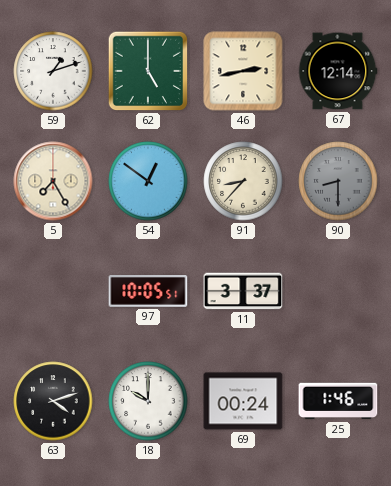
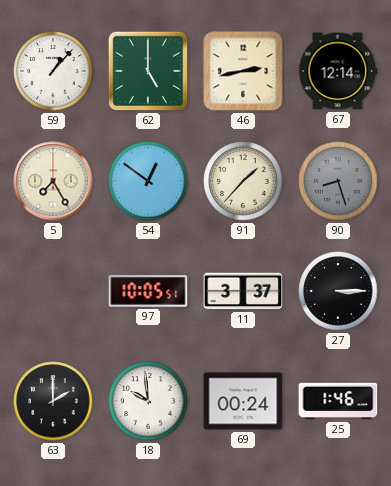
59: 1:12 -> 1:07
91: 8:37 -> 1:37
90: 8:30 -> 8:27
27: none -> 3:15
63: 4:12 -> 2:00
18: 10:00 -> 9:59
